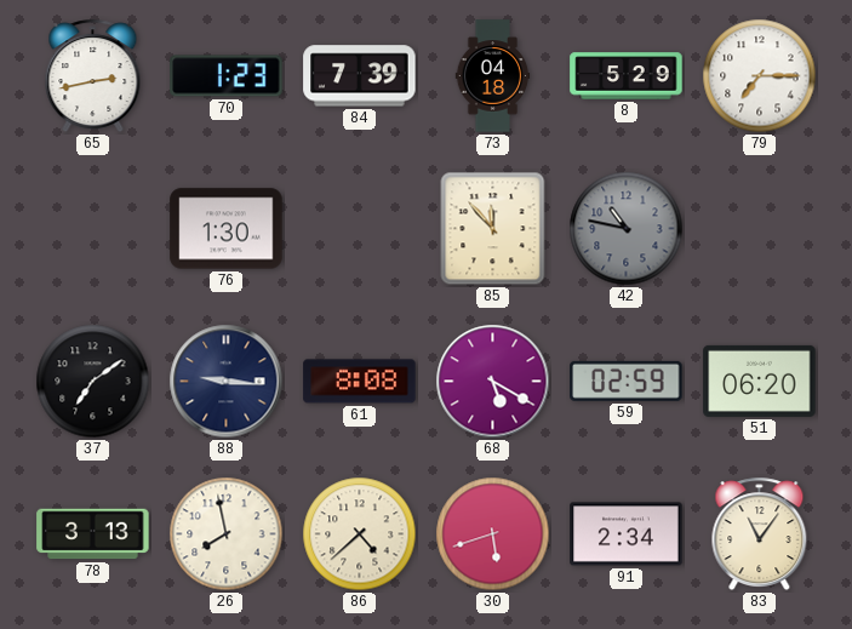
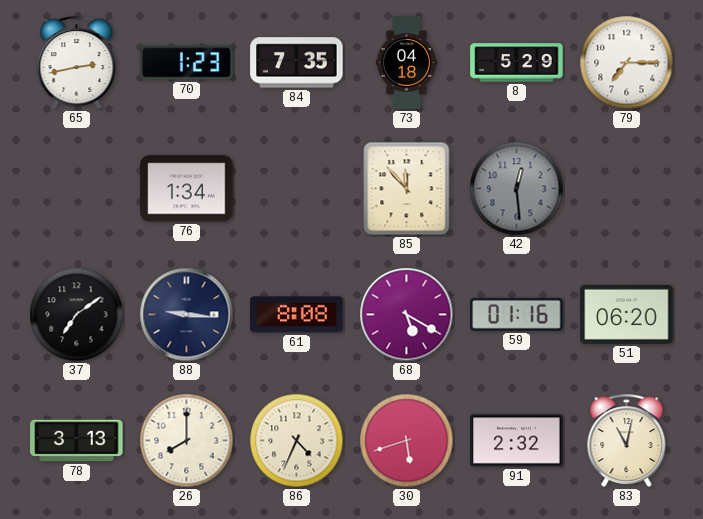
84: 7:39 -> 7:35
76: 1:30 -> 1:34
42: 10:47 -> 12:29
59: 02:59 -> 01:16
26: 7:58 -> 8:00
86: 4:38 -> 4:34
91: 2:34 -> 2:32
83: 11:06 -> 11:02
